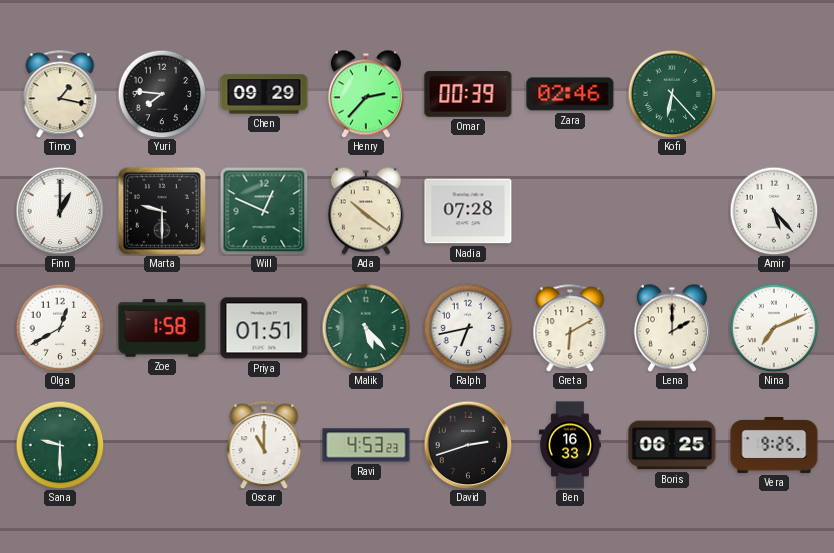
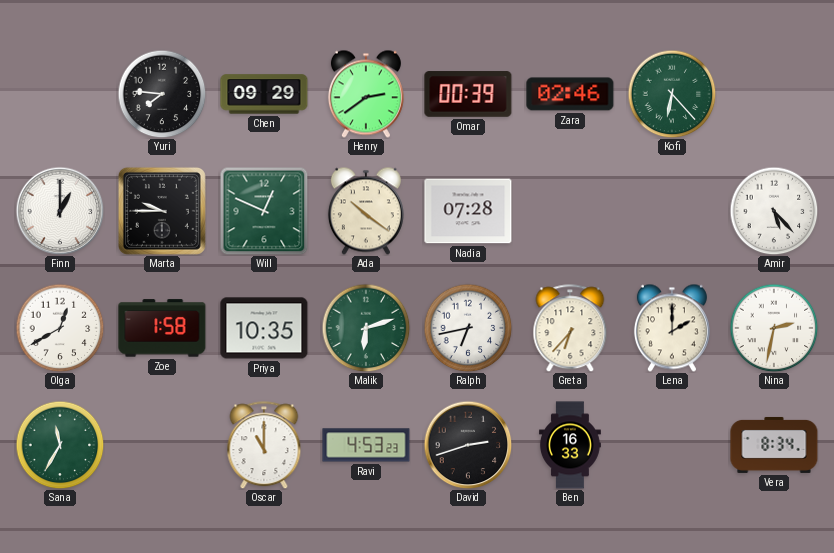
Timo: 1:17 -> none
Henry: 2:37 -> 2:39
Marta: 9:30 -> 9:45
Priya: 01:51 -> 10:35
Malik: 5:23 -> 6:12
Greta: 6:10 -> 6:37
Nina: 7:11 -> 2:32
Sana: 9:30 -> 11:35
Boris: 06:25 -> none
Vera: 9:25 -> 8:34
